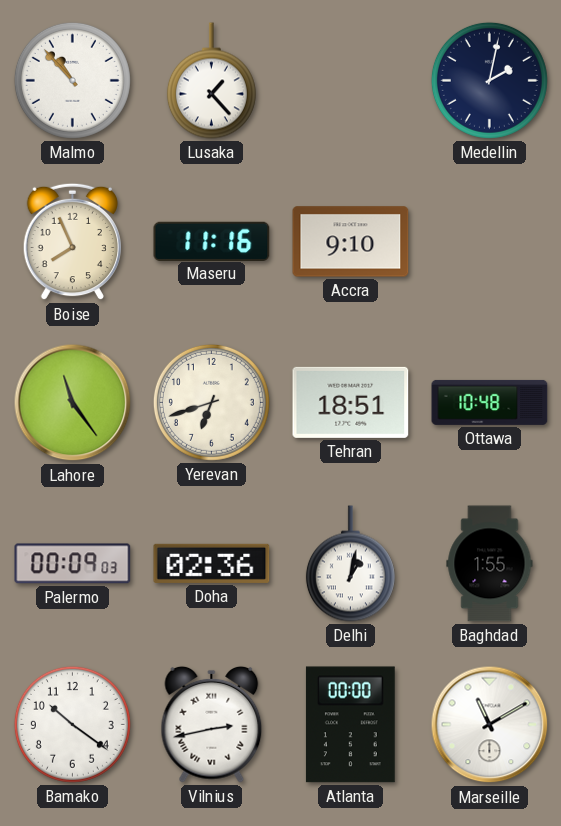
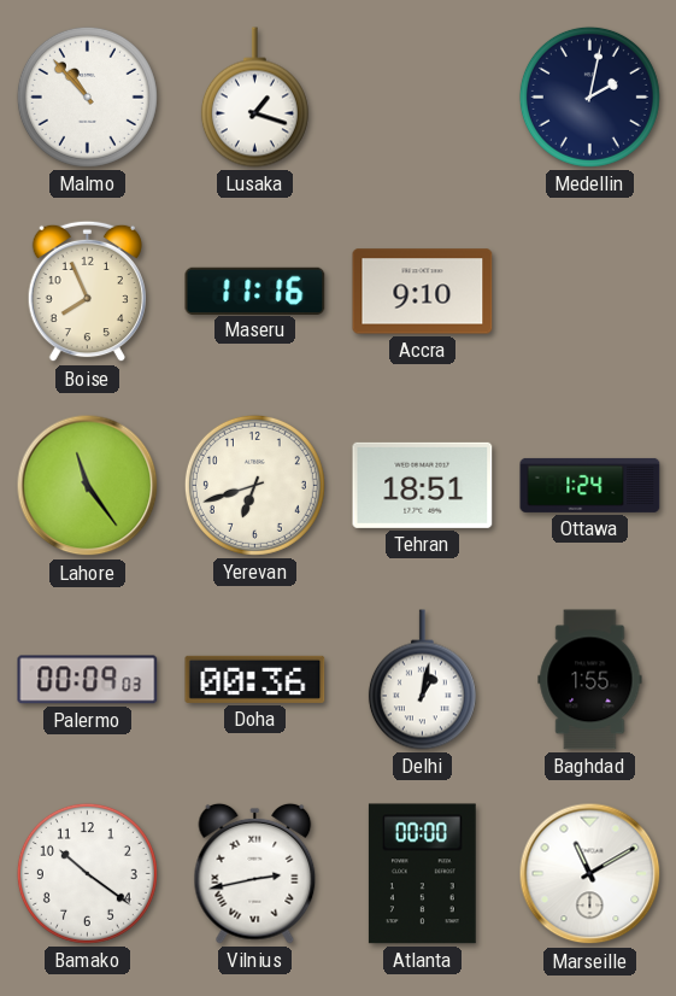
Lusaka: 1:23 -> 1:18
Ottawa: 10:48 -> 1:24
Doha: 02:36 -> 00:36
